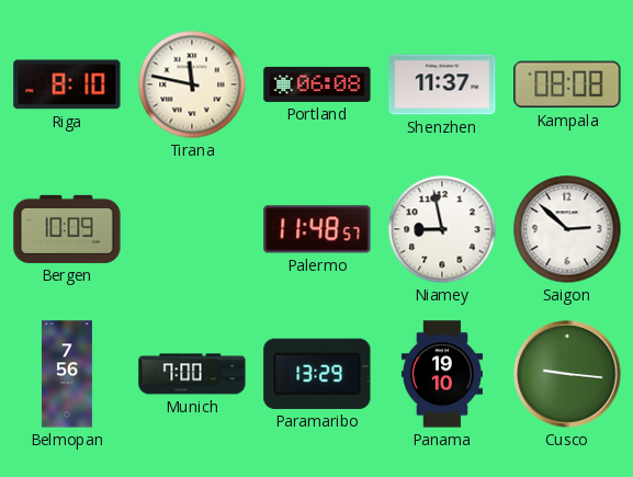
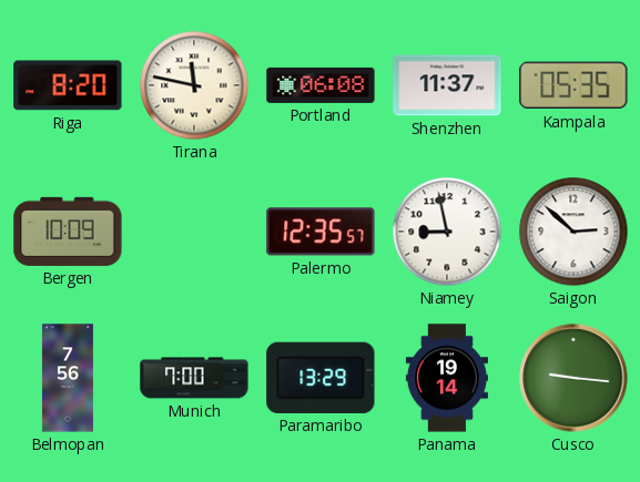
Riga: 8:10 -> 8:20
Kampala: 08:08 -> 05:35
Palermo: 11:48 -> 12:35
Panama: 19:10 -> 19:14
